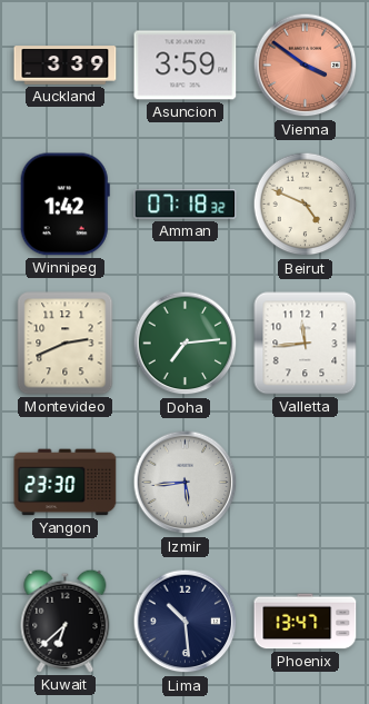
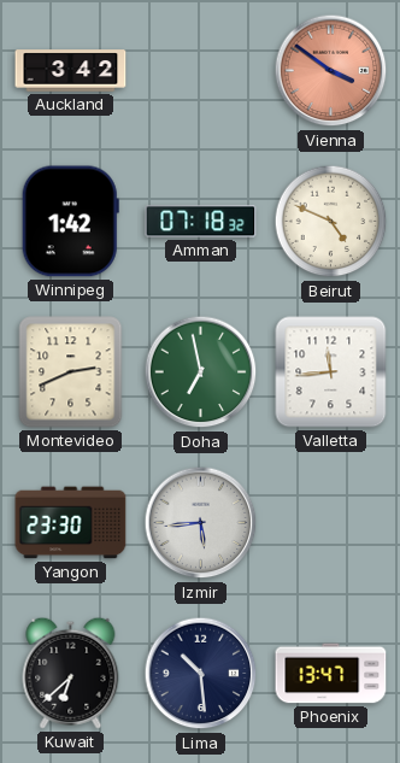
Auckland: 3:39 -> 3:42
Asuncion: 3:59 -> none
Doha: 7:14 -> 6:58
